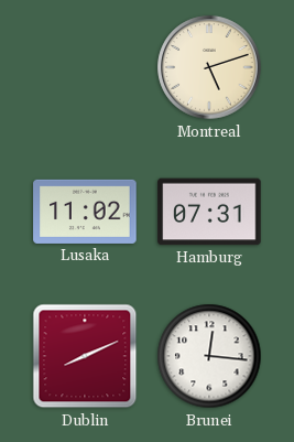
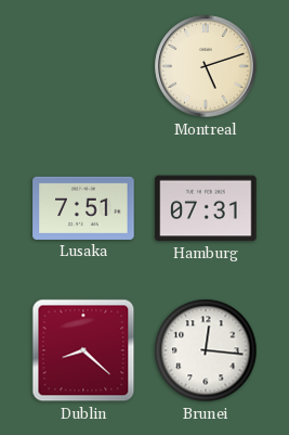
Lusaka: 11:02 -> 7:51
Dublin: 8:11 -> 8:22
